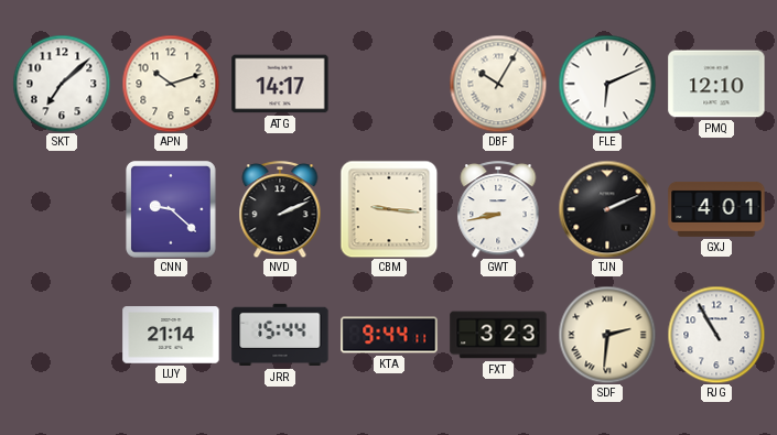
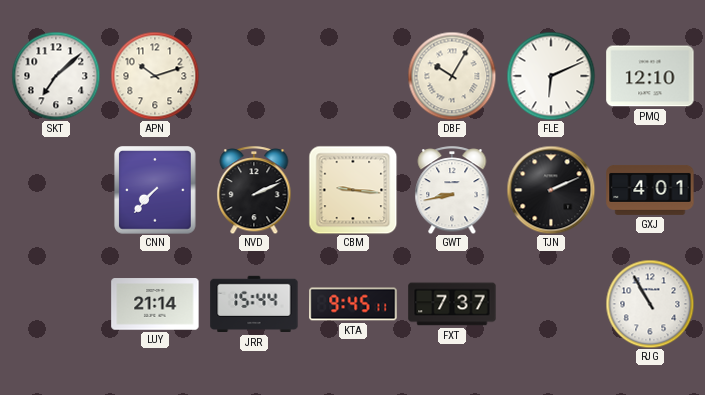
ATG: 14:17 -> none
CNN: 9:22 -> 7:37
KTA: 9:44 -> 9:45
FXT: 3:23 -> 7:37
SDF: 2:31 -> none
